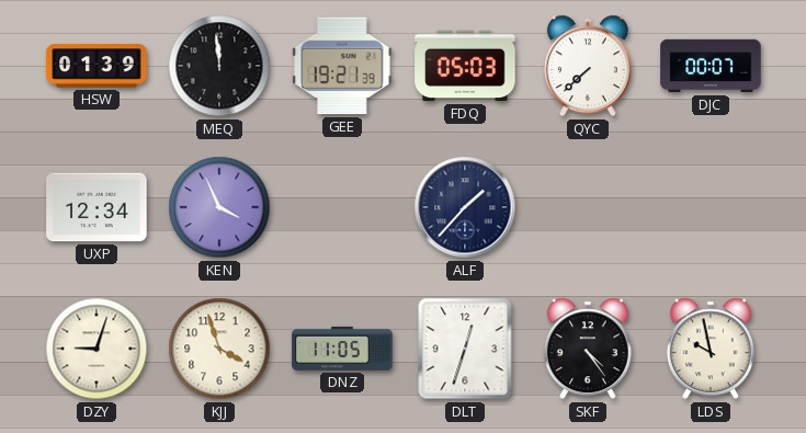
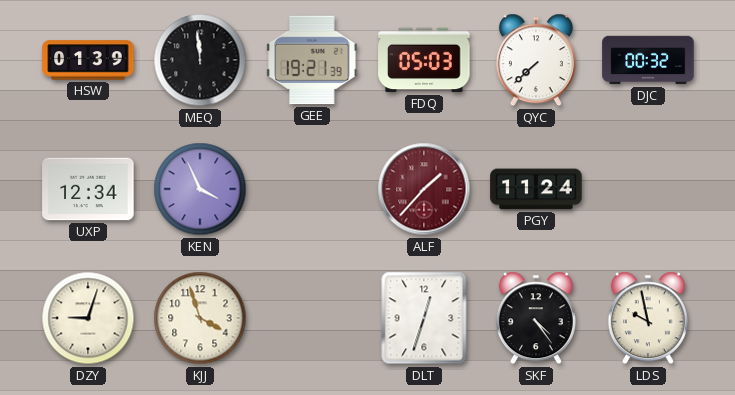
DJC: 00:07 -> 00:32
ALF dial: navy -> burgundy
PGY: none -> 11:24
DNZ: 11:05 -> none
